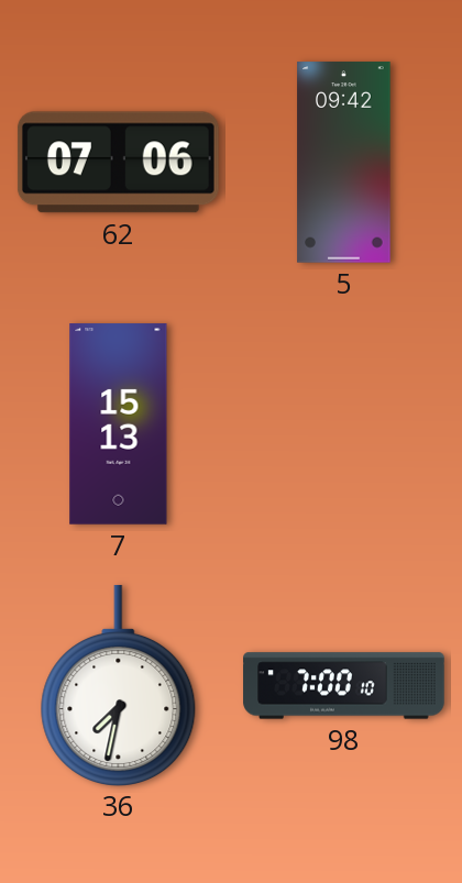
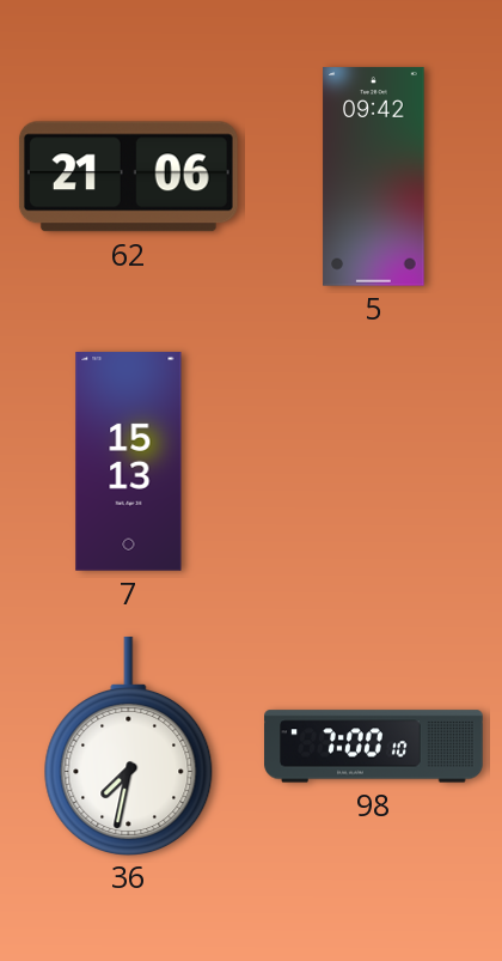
62: 07:06 -> 21:06
